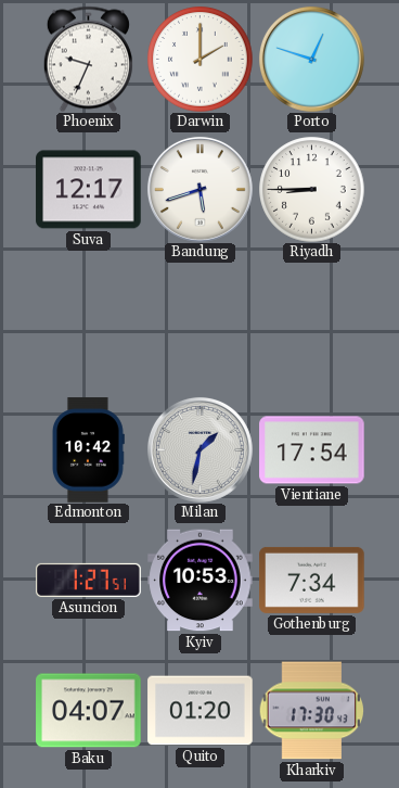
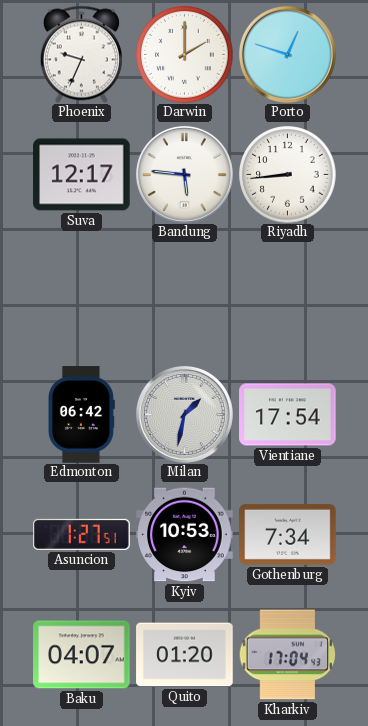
Bandung: 5:42 -> 5:46
Riyadh: 8:45 -> 8:44
Edmonton: 10:42 -> 06:42
Kharkiv: 17:30 -> 17:04
